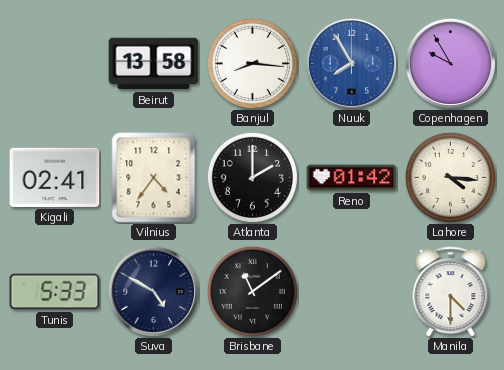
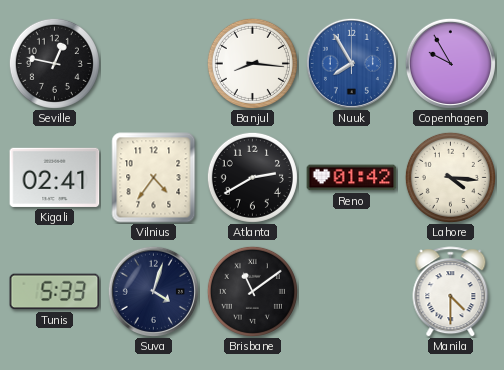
Seville: none -> 12:47
Beirut: 13:58 -> none
Atlanta: 2:00 -> 2:40
Suva: 4:50 -> 4:03
